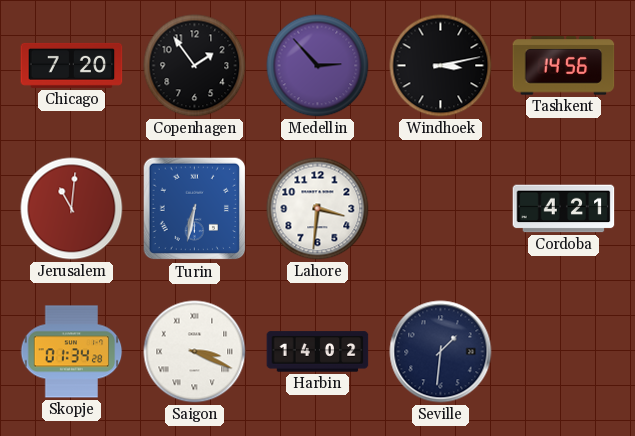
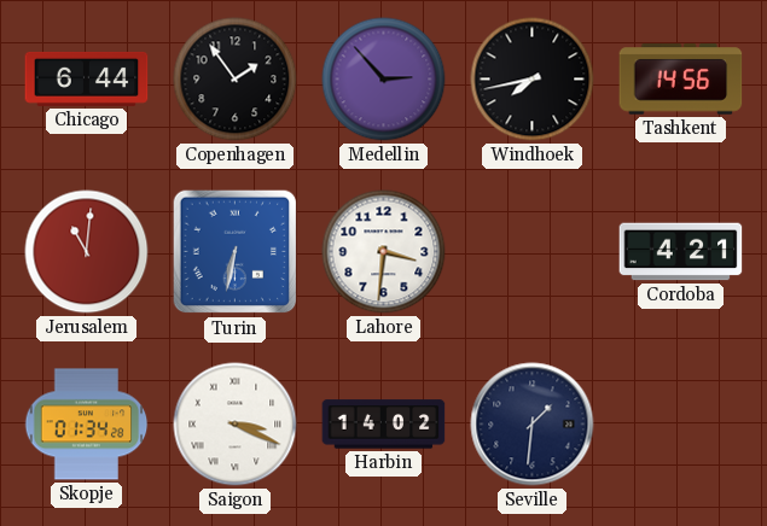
Chicago: 7:20 -> 6:44
Windhoek: 3:13 -> 7:43
